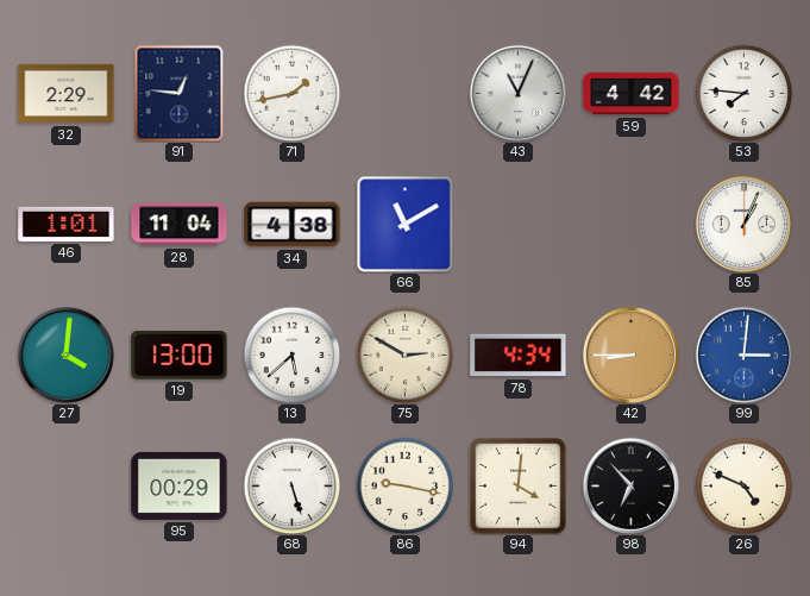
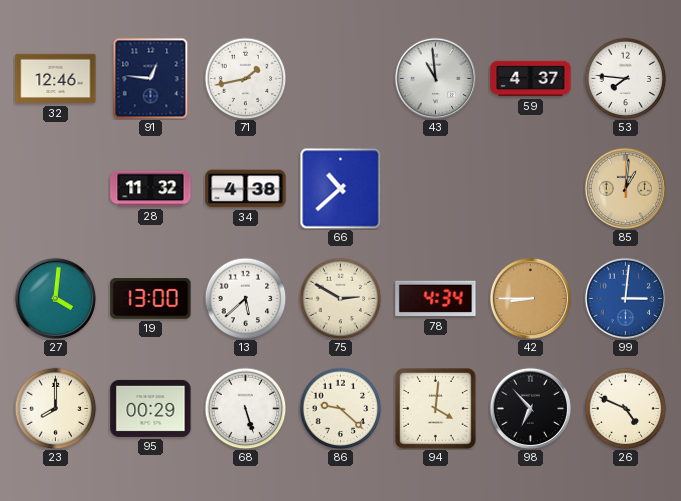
32: 2:29 -> 12:46
43: 11:04 -> 10:59
59: 4:42 -> 4:37
46: 1:01 -> none
28: 11:04 -> 11:32
66: 11:10 -> 10:38
85: 1:04 -> 1:01
85 dial: white -> champagne
23: none -> 8:00
86: 9:17 -> 9:22
